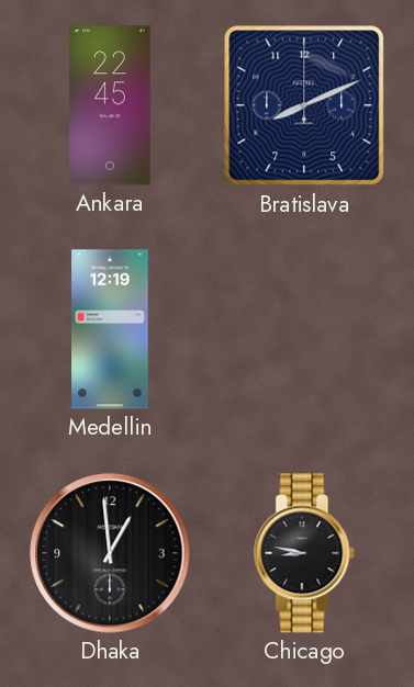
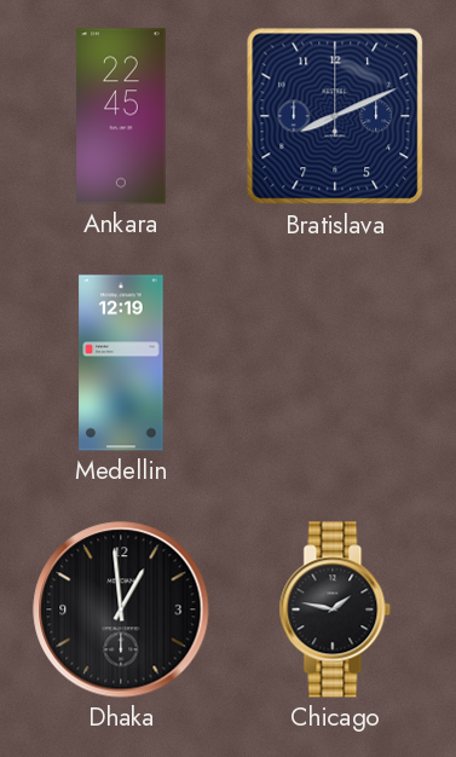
Chicago: 8:47 -> 1:47
